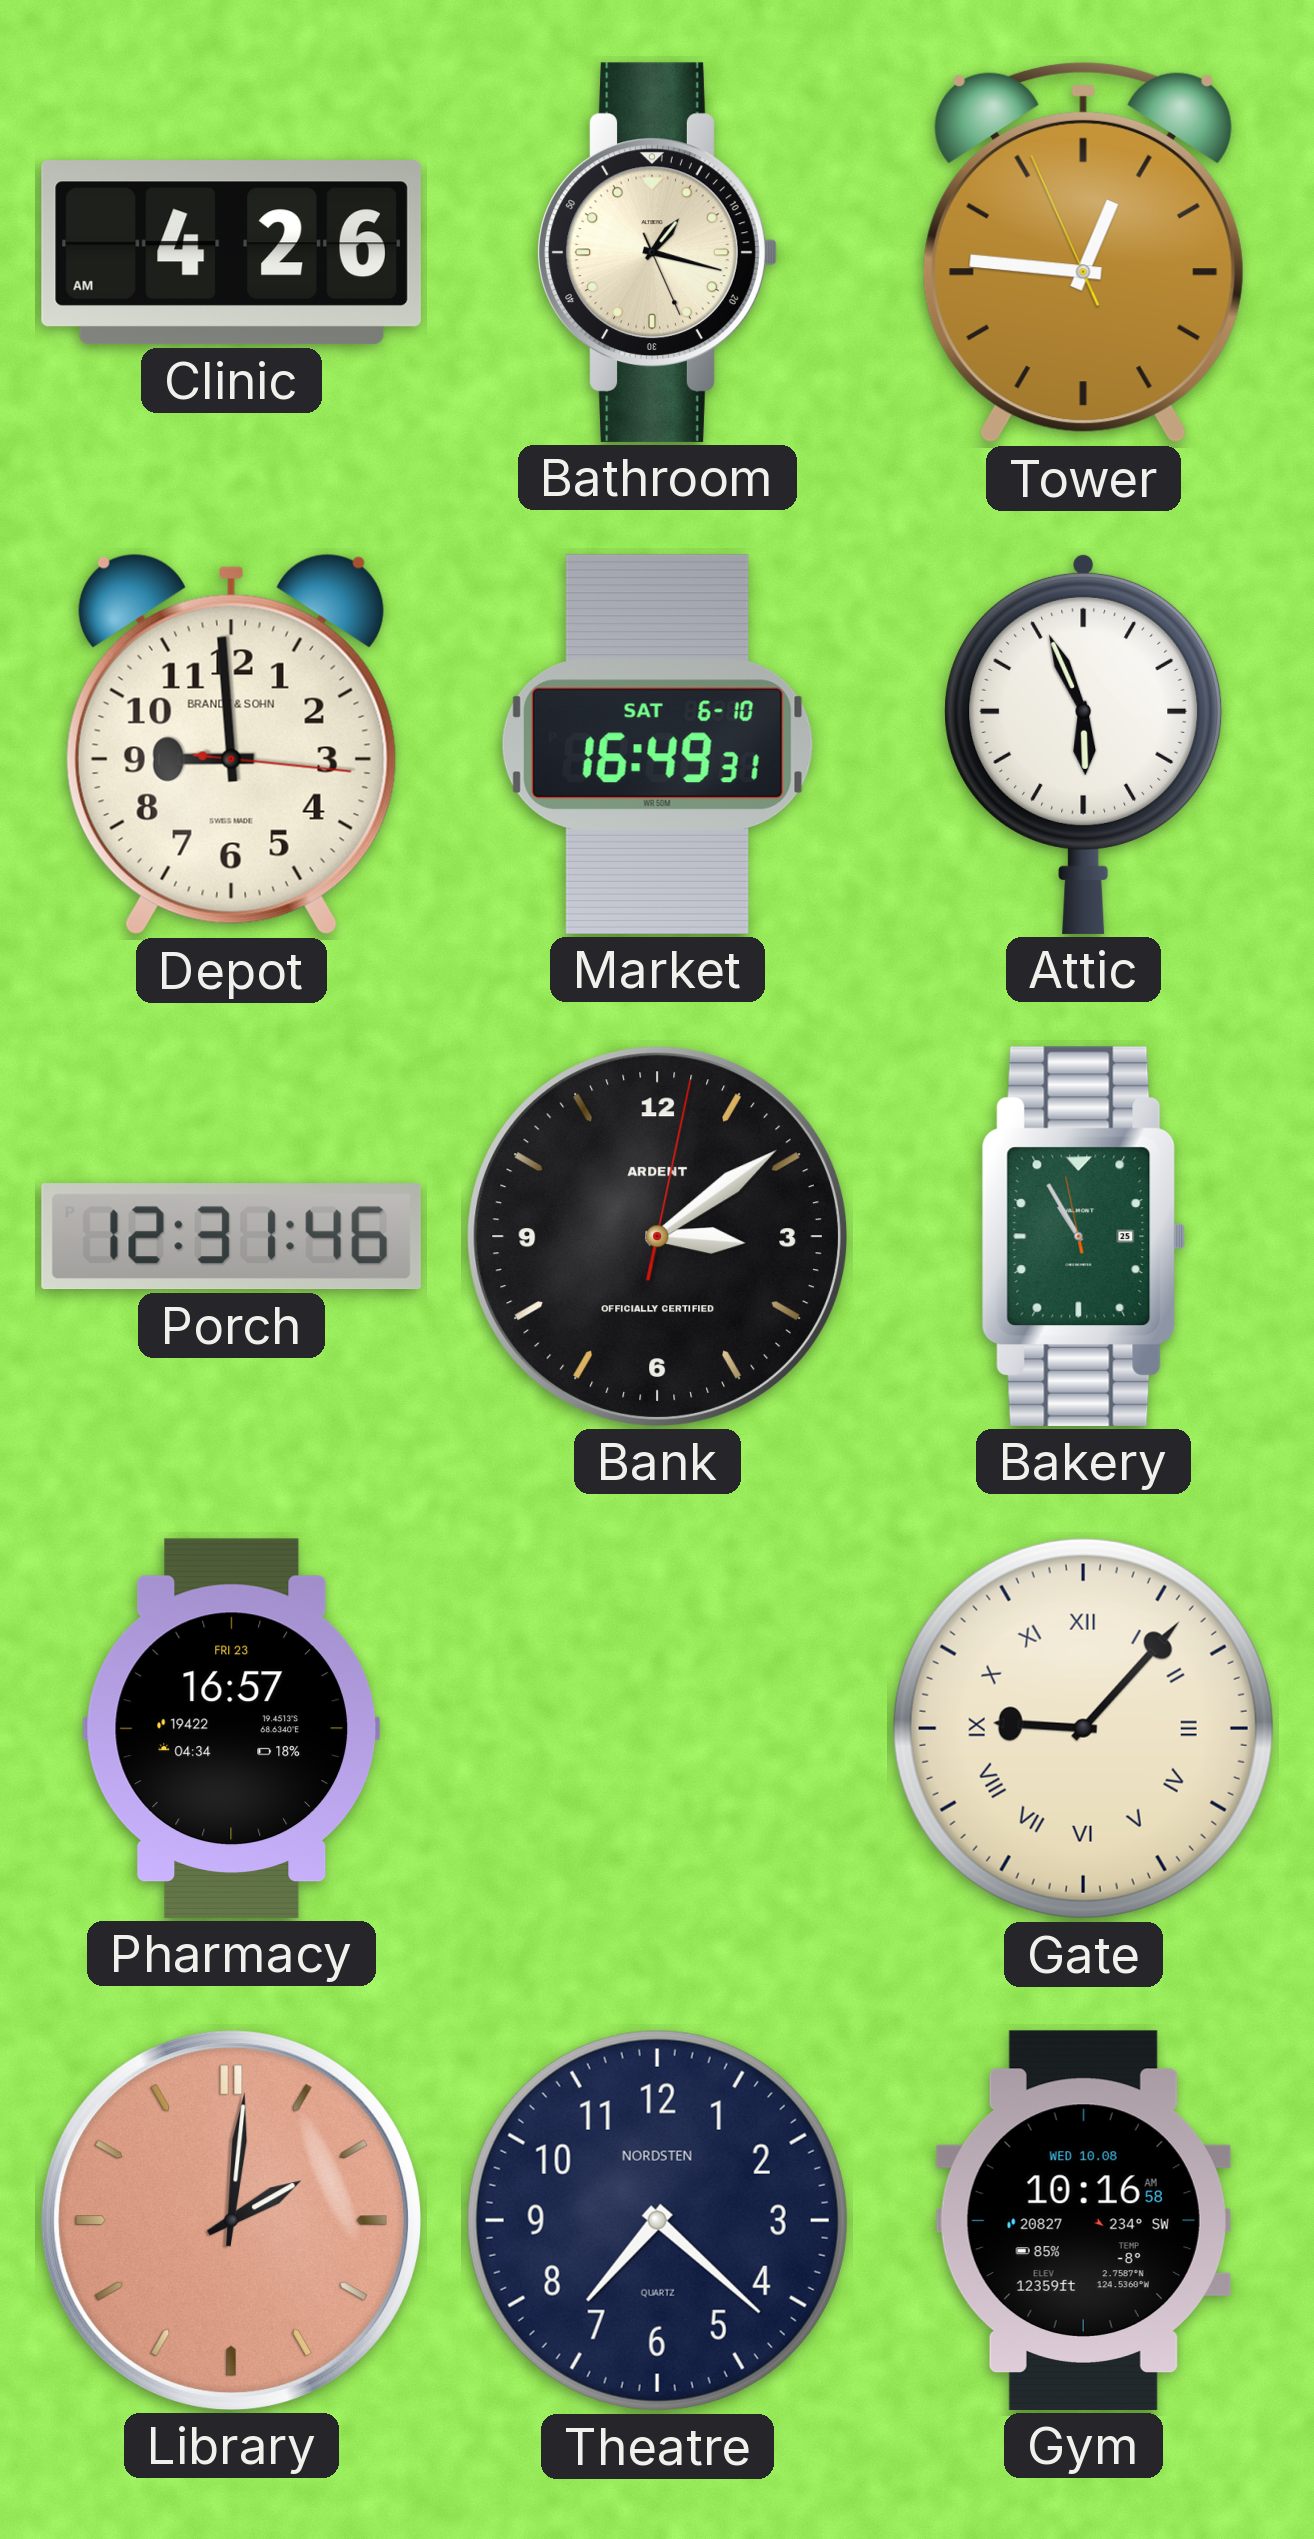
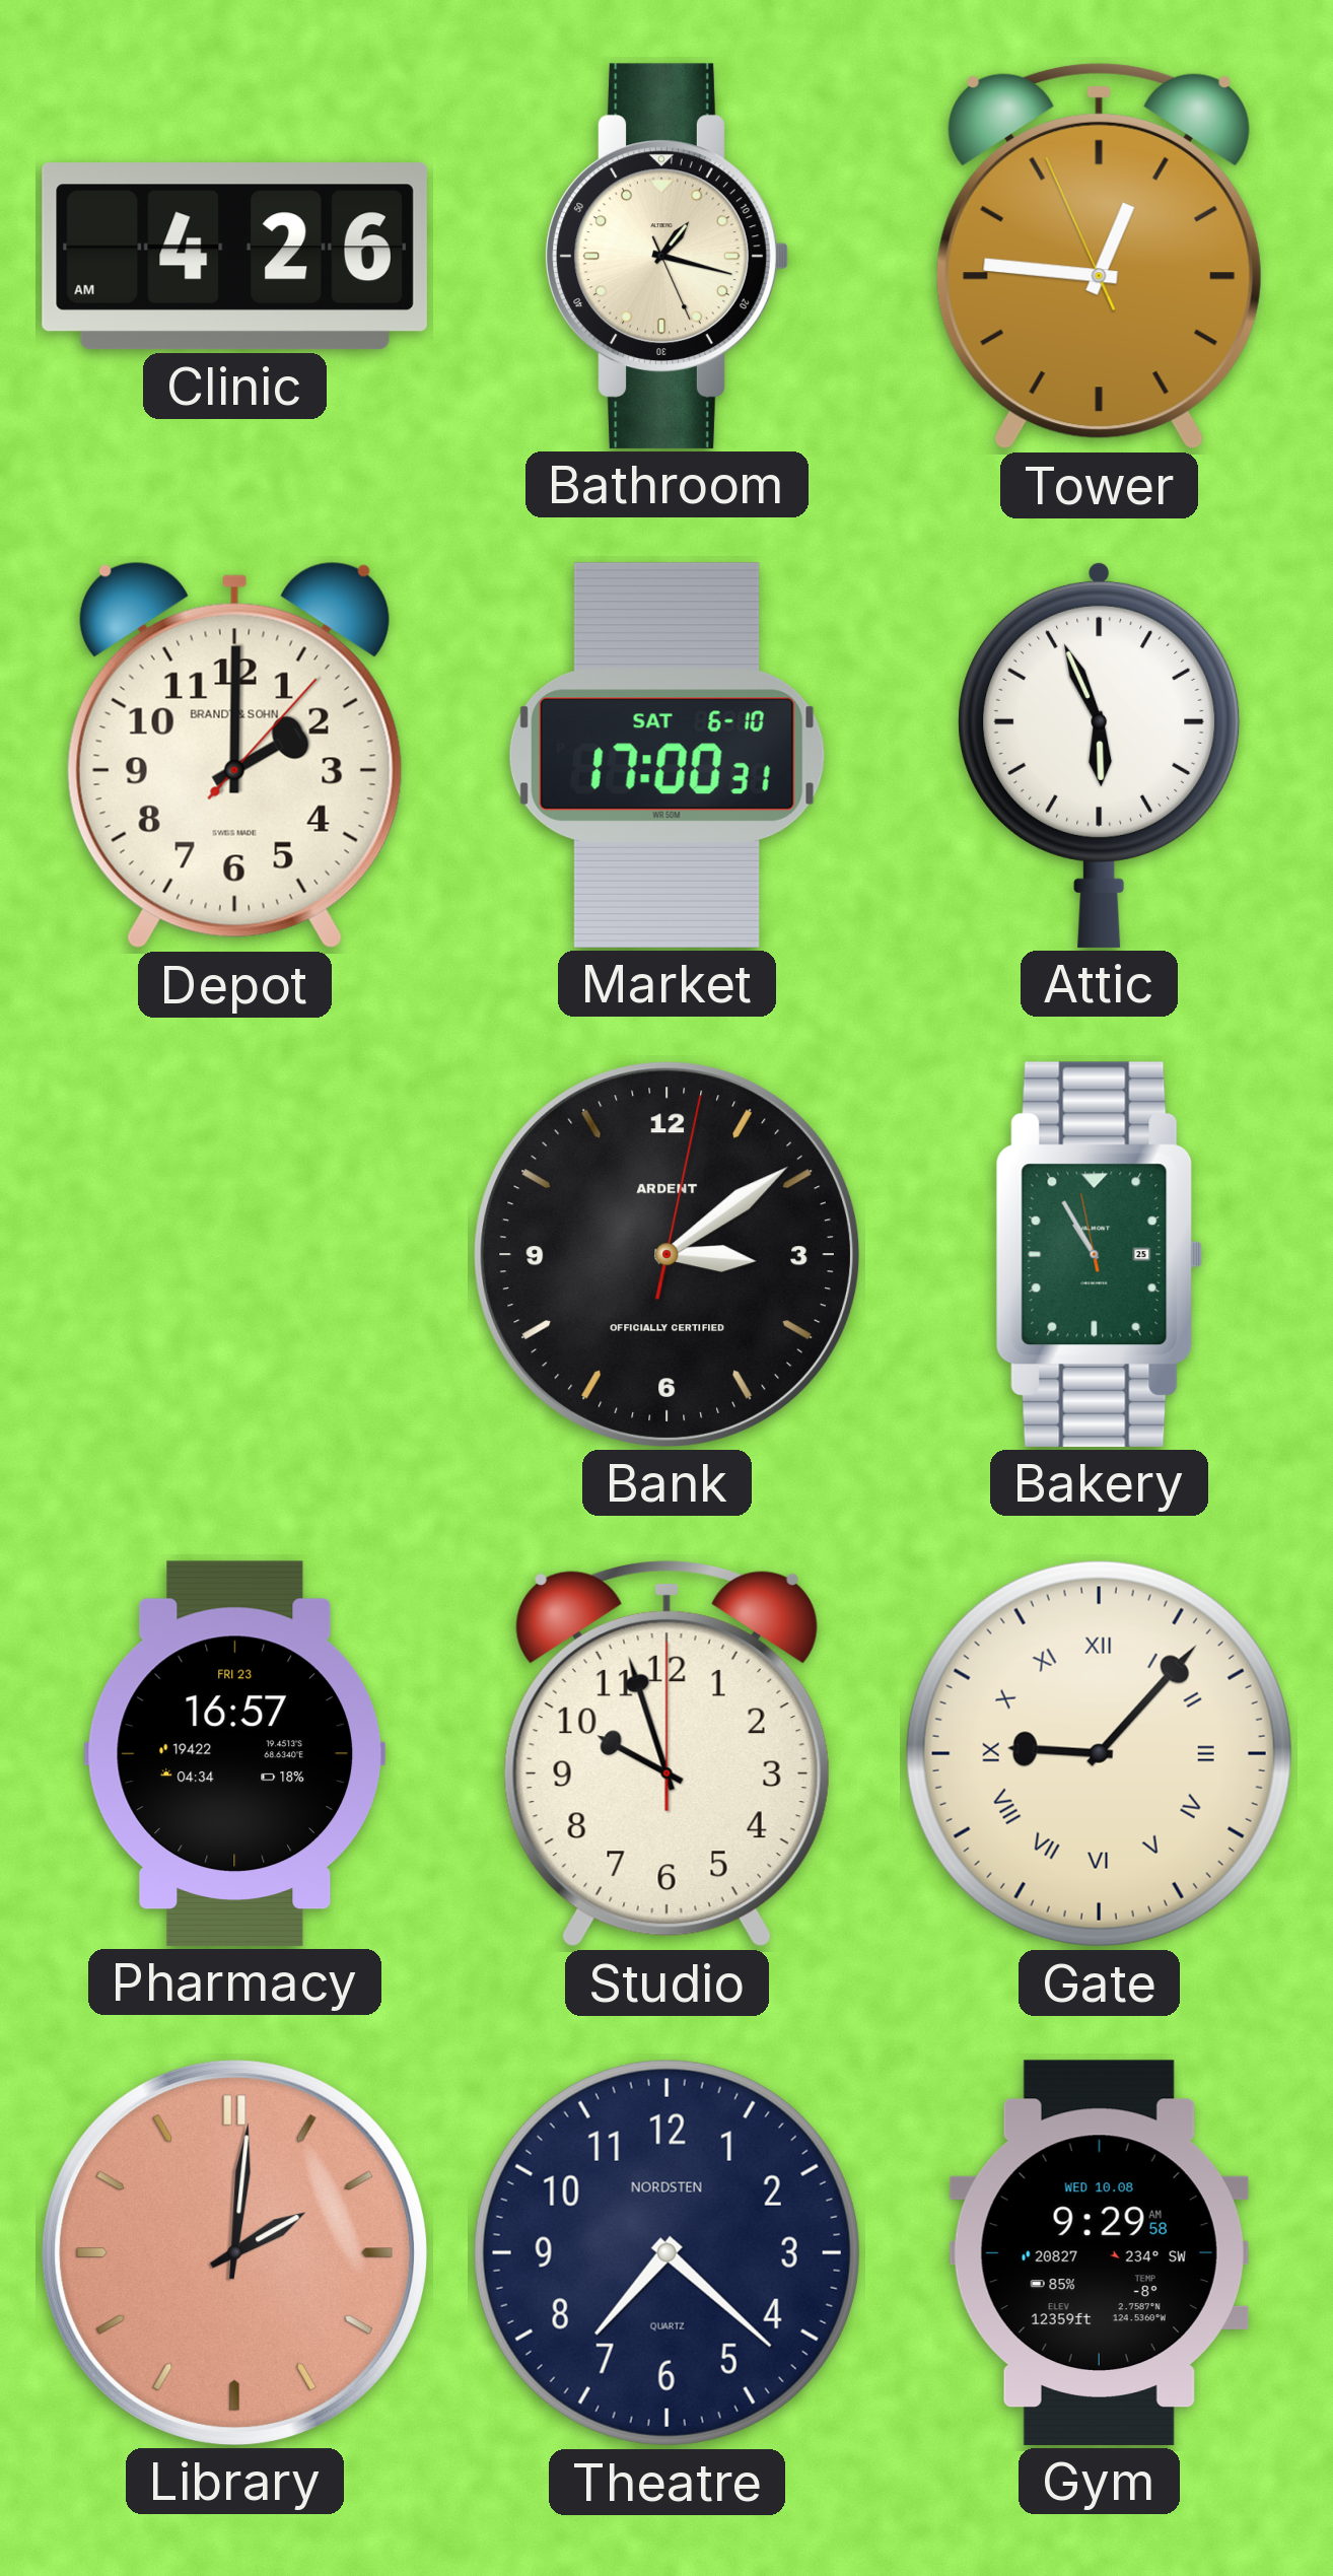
Depot: 8:59 -> 2:00
Market: 16:49 -> 17:00
Porch: 12:31 -> none
Studio: none -> 9:57
Gym: 10:16 -> 9:29
